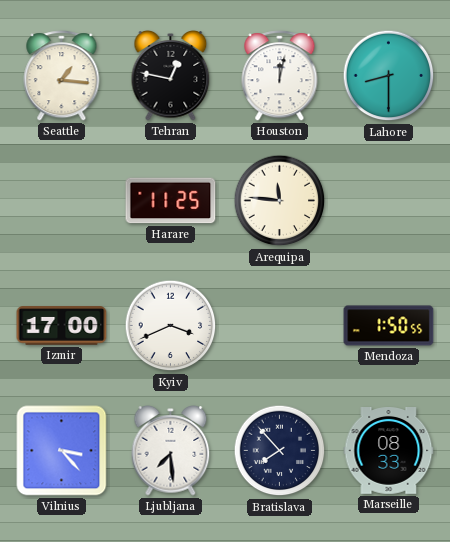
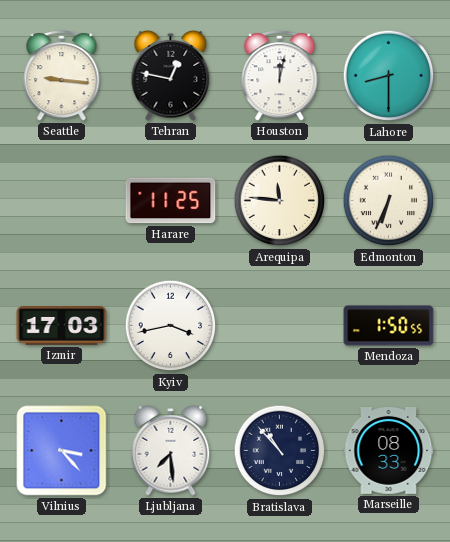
Seattle: 1:16 -> 9:16
Edmonton: none -> 6:34
Izmir: 17:00 -> 17:03
Kyiv: 3:41 -> 3:43
Bratislava: 7:53 -> 10:53
